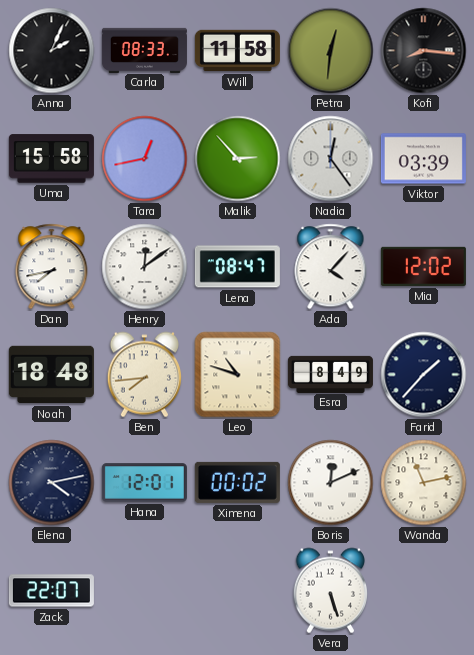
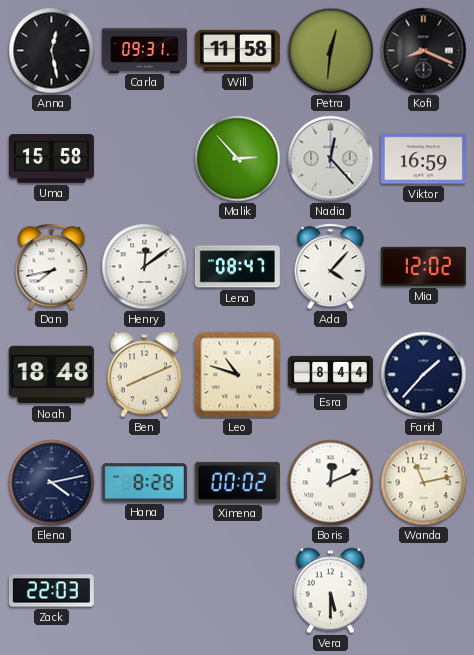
Anna: 2:04 -> 12:28
Carla: 08:33 -> 09:31
Kofi: 8:16 -> 8:19
Tara: 12:43 -> none
Nadia: 12:24 -> 12:23
Viktor: 03:39 -> 16:59
Ben: 7:44 -> 8:11
Esra: 8:49 -> 8:44
Hana: 12:01 -> 8:28
Zack: 22:07 -> 22:03
Vera: 5:27 -> 5:30
